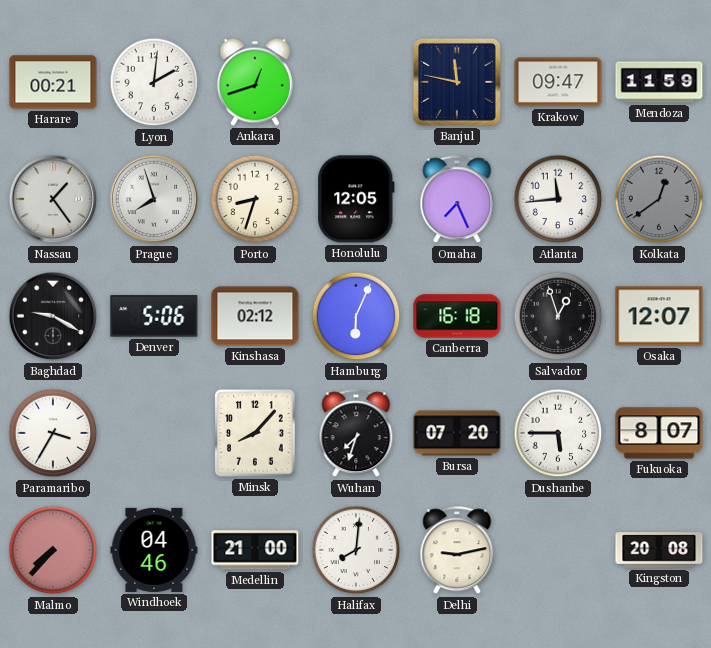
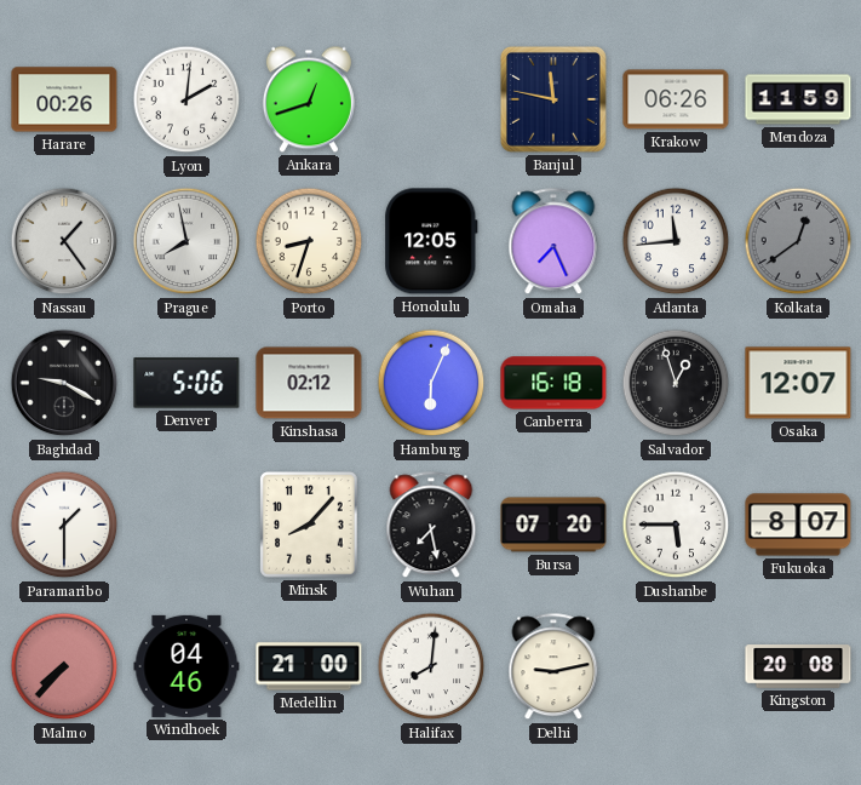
Harare: 00:21 -> 00:26
Krakow: 09:47 -> 06:26
Prague: 7:57 -> 7:58
Paramaribo: 3:35 -> 1:30
Wuhan: 7:33 -> 7:28
